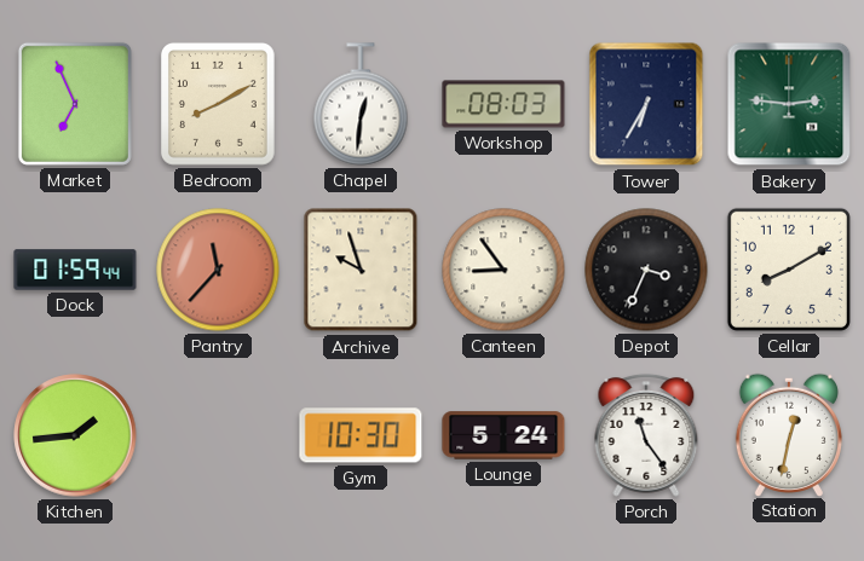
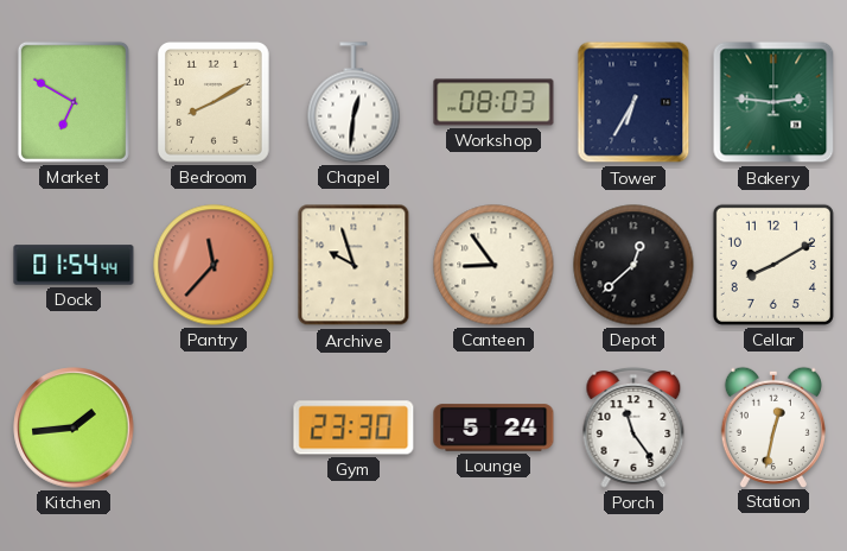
Market: 6:56 -> 6:50
Dock: 01:59 -> 01:54
Depot: 3:34 -> 12:38
Gym: 10:30 -> 23:30
